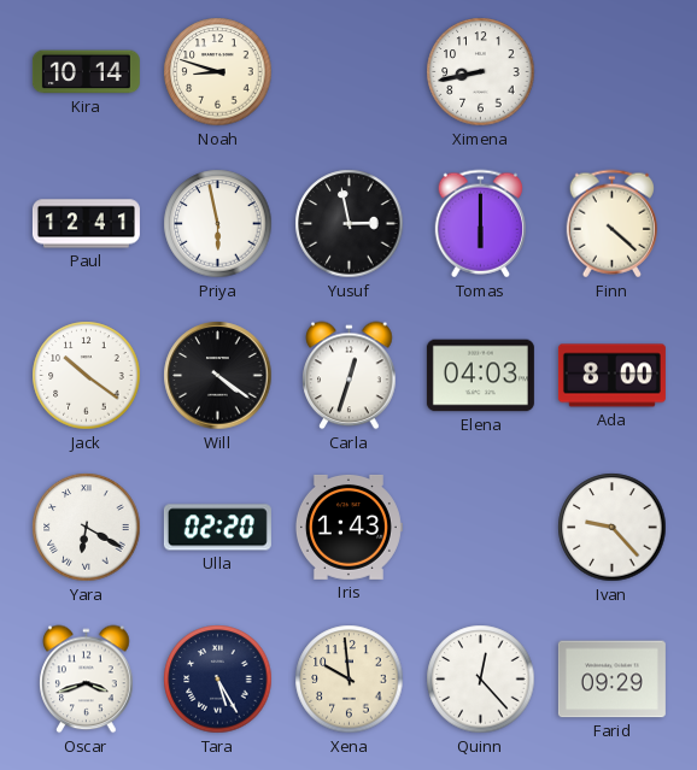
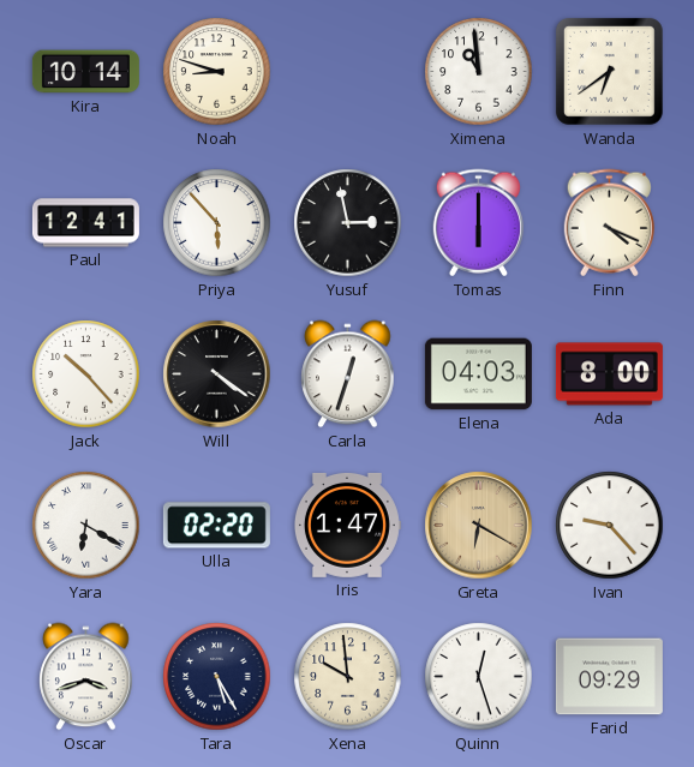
Ximena: 8:43 -> 10:59
Wanda: none -> 6:39
Priya: 5:58 -> 5:53
Finn: 4:22 -> 4:19
Jack: 10:21 -> 10:23
Iris: 1:43 -> 1:47
Greta: none -> 6:20
Quinn: 12:23 -> 12:27
